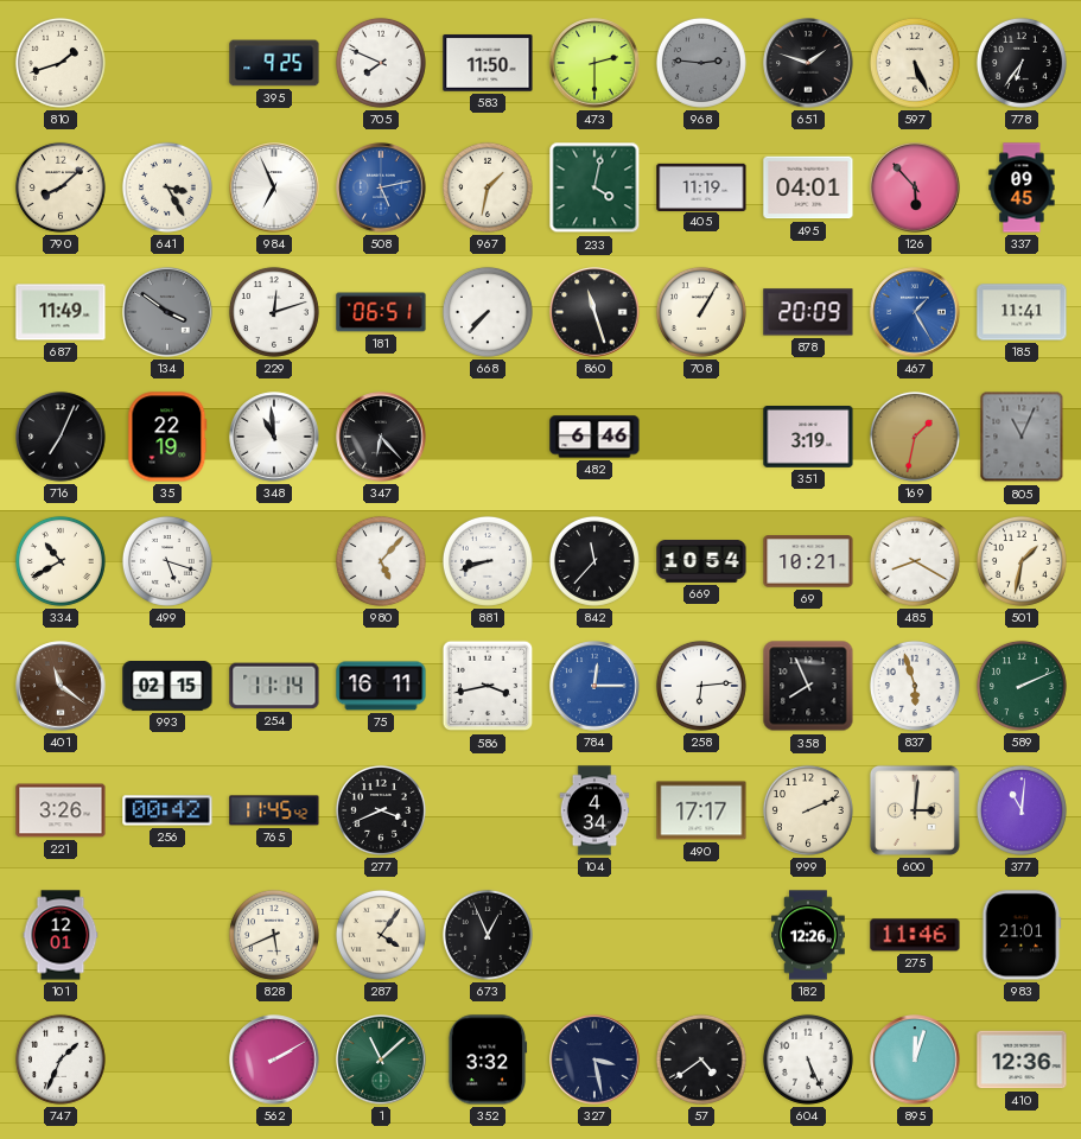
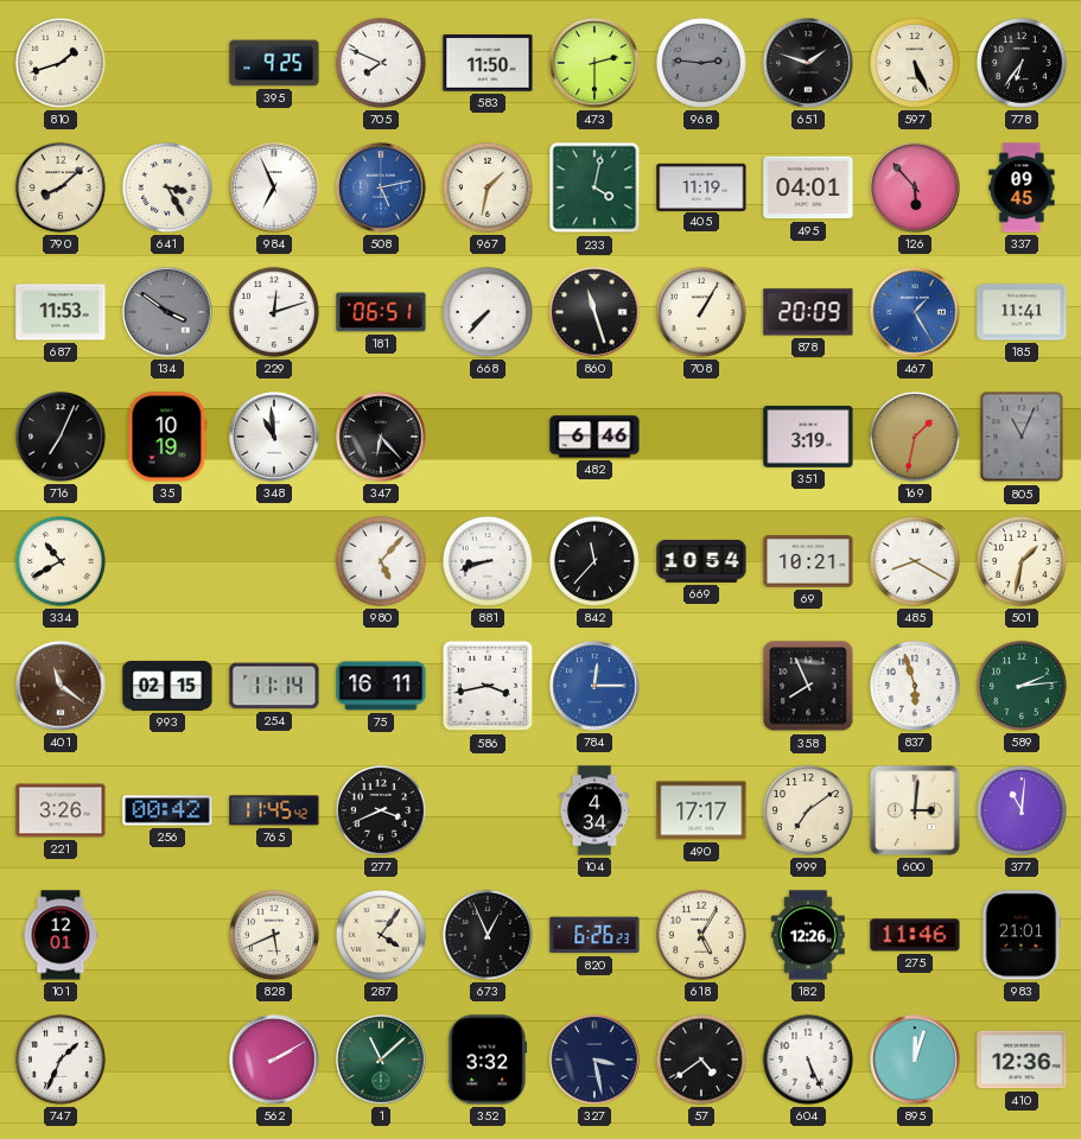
687: 11:49 -> 11:53
35: 22:19 -> 10:19
499: 5:18 -> none
258: 6:14 -> none
589: 2:11 -> 2:14
999: 2:11 -> 7:09
820: none -> 6:26
618: none -> 5:05
